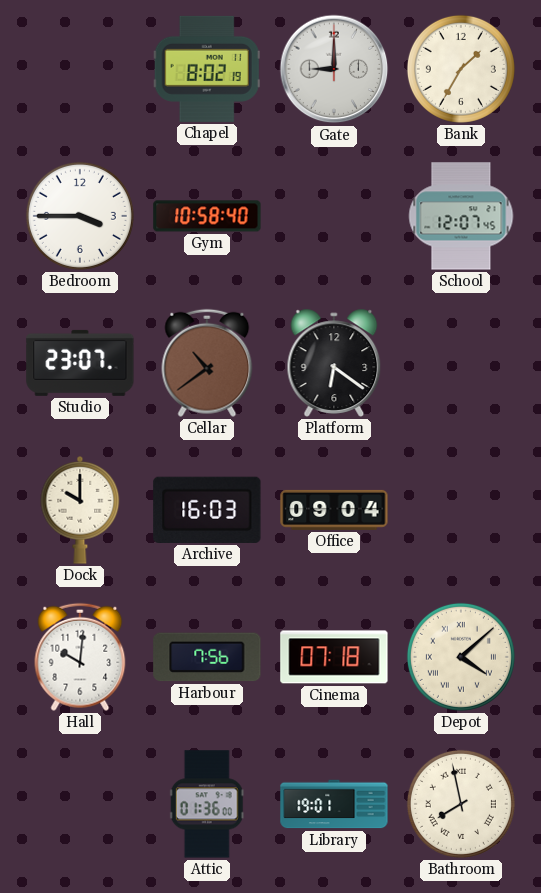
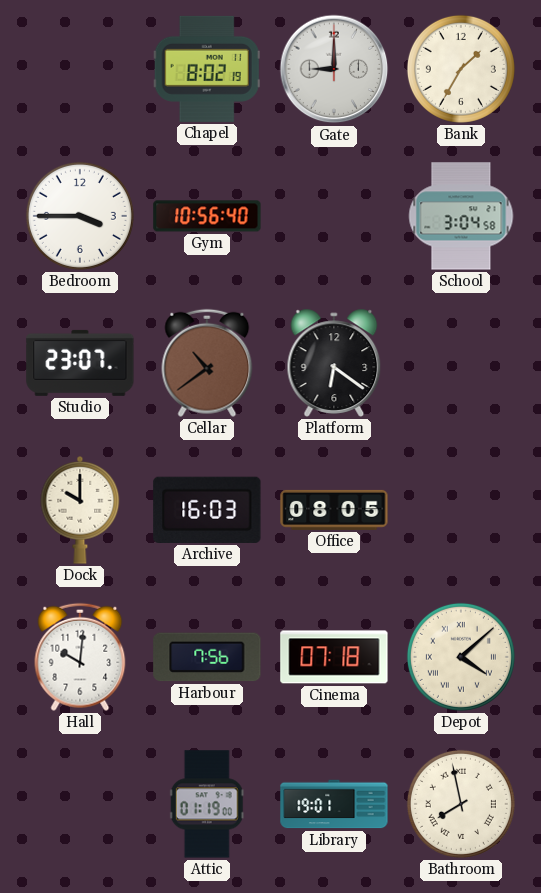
Gym: 10:58 -> 10:56
School: 12:07 -> 3:04
Office: 09:04 -> 08:05
Attic: 01:36 -> 01:19
